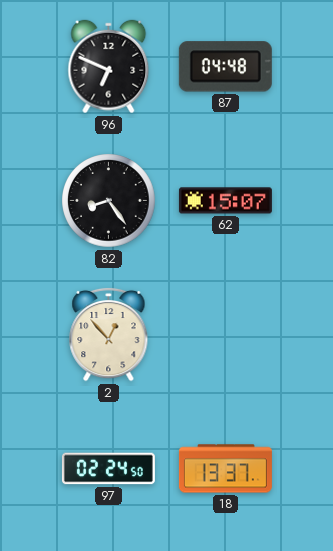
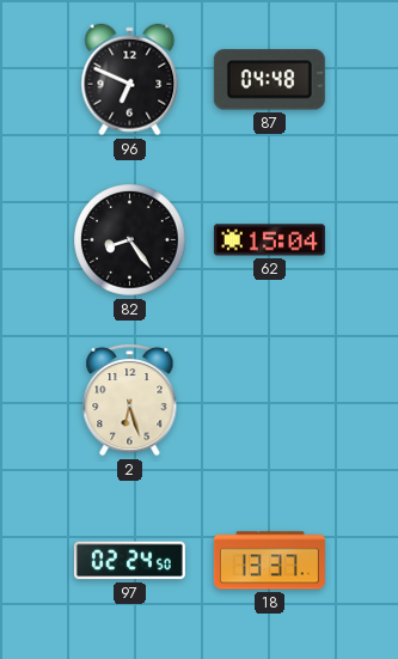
62: 15:07 -> 15:04
2: 12:53 -> 6:27
